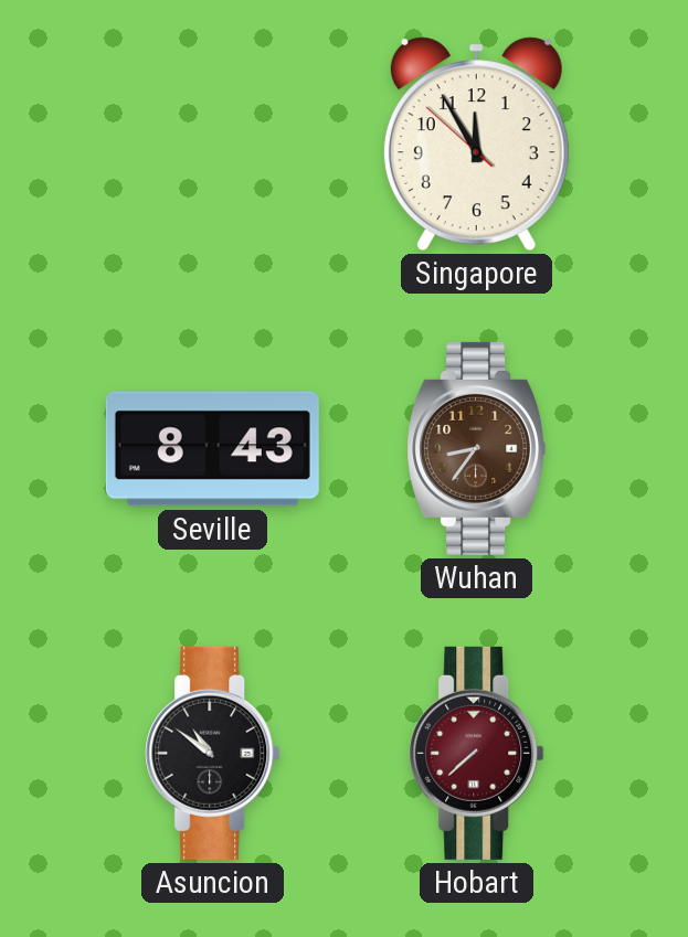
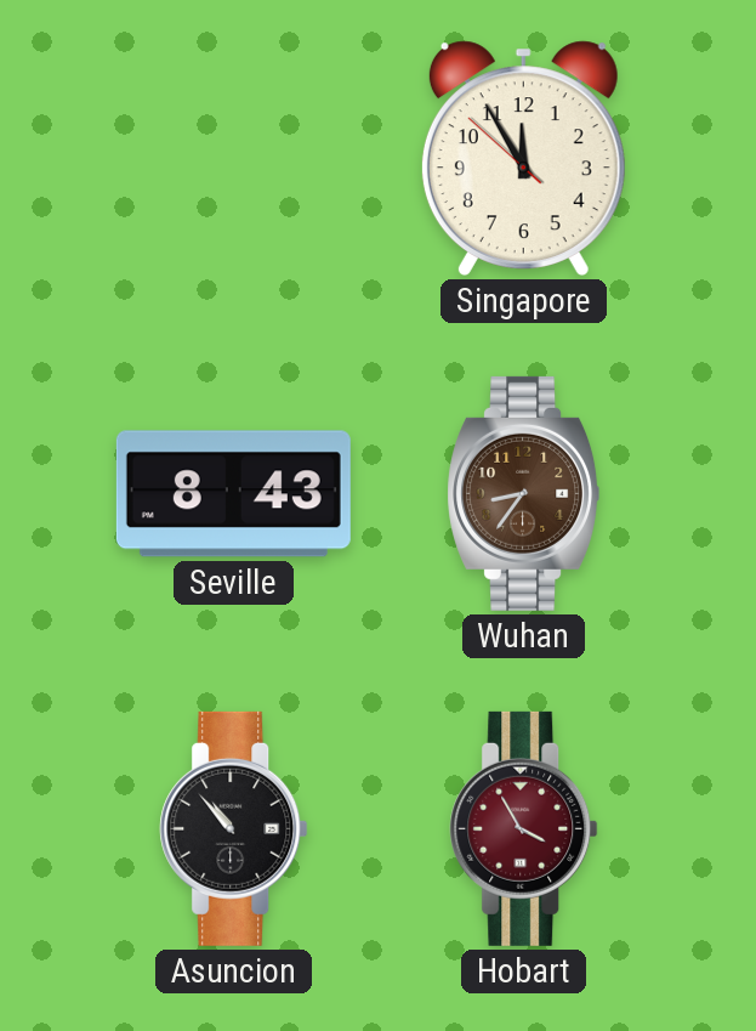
Asuncion: 10:51 -> 10:53
Hobart: 7:38 -> 3:55
